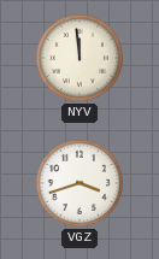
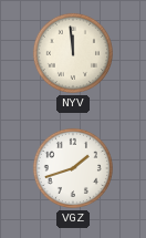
VGZ: 3:42 -> 1:42
